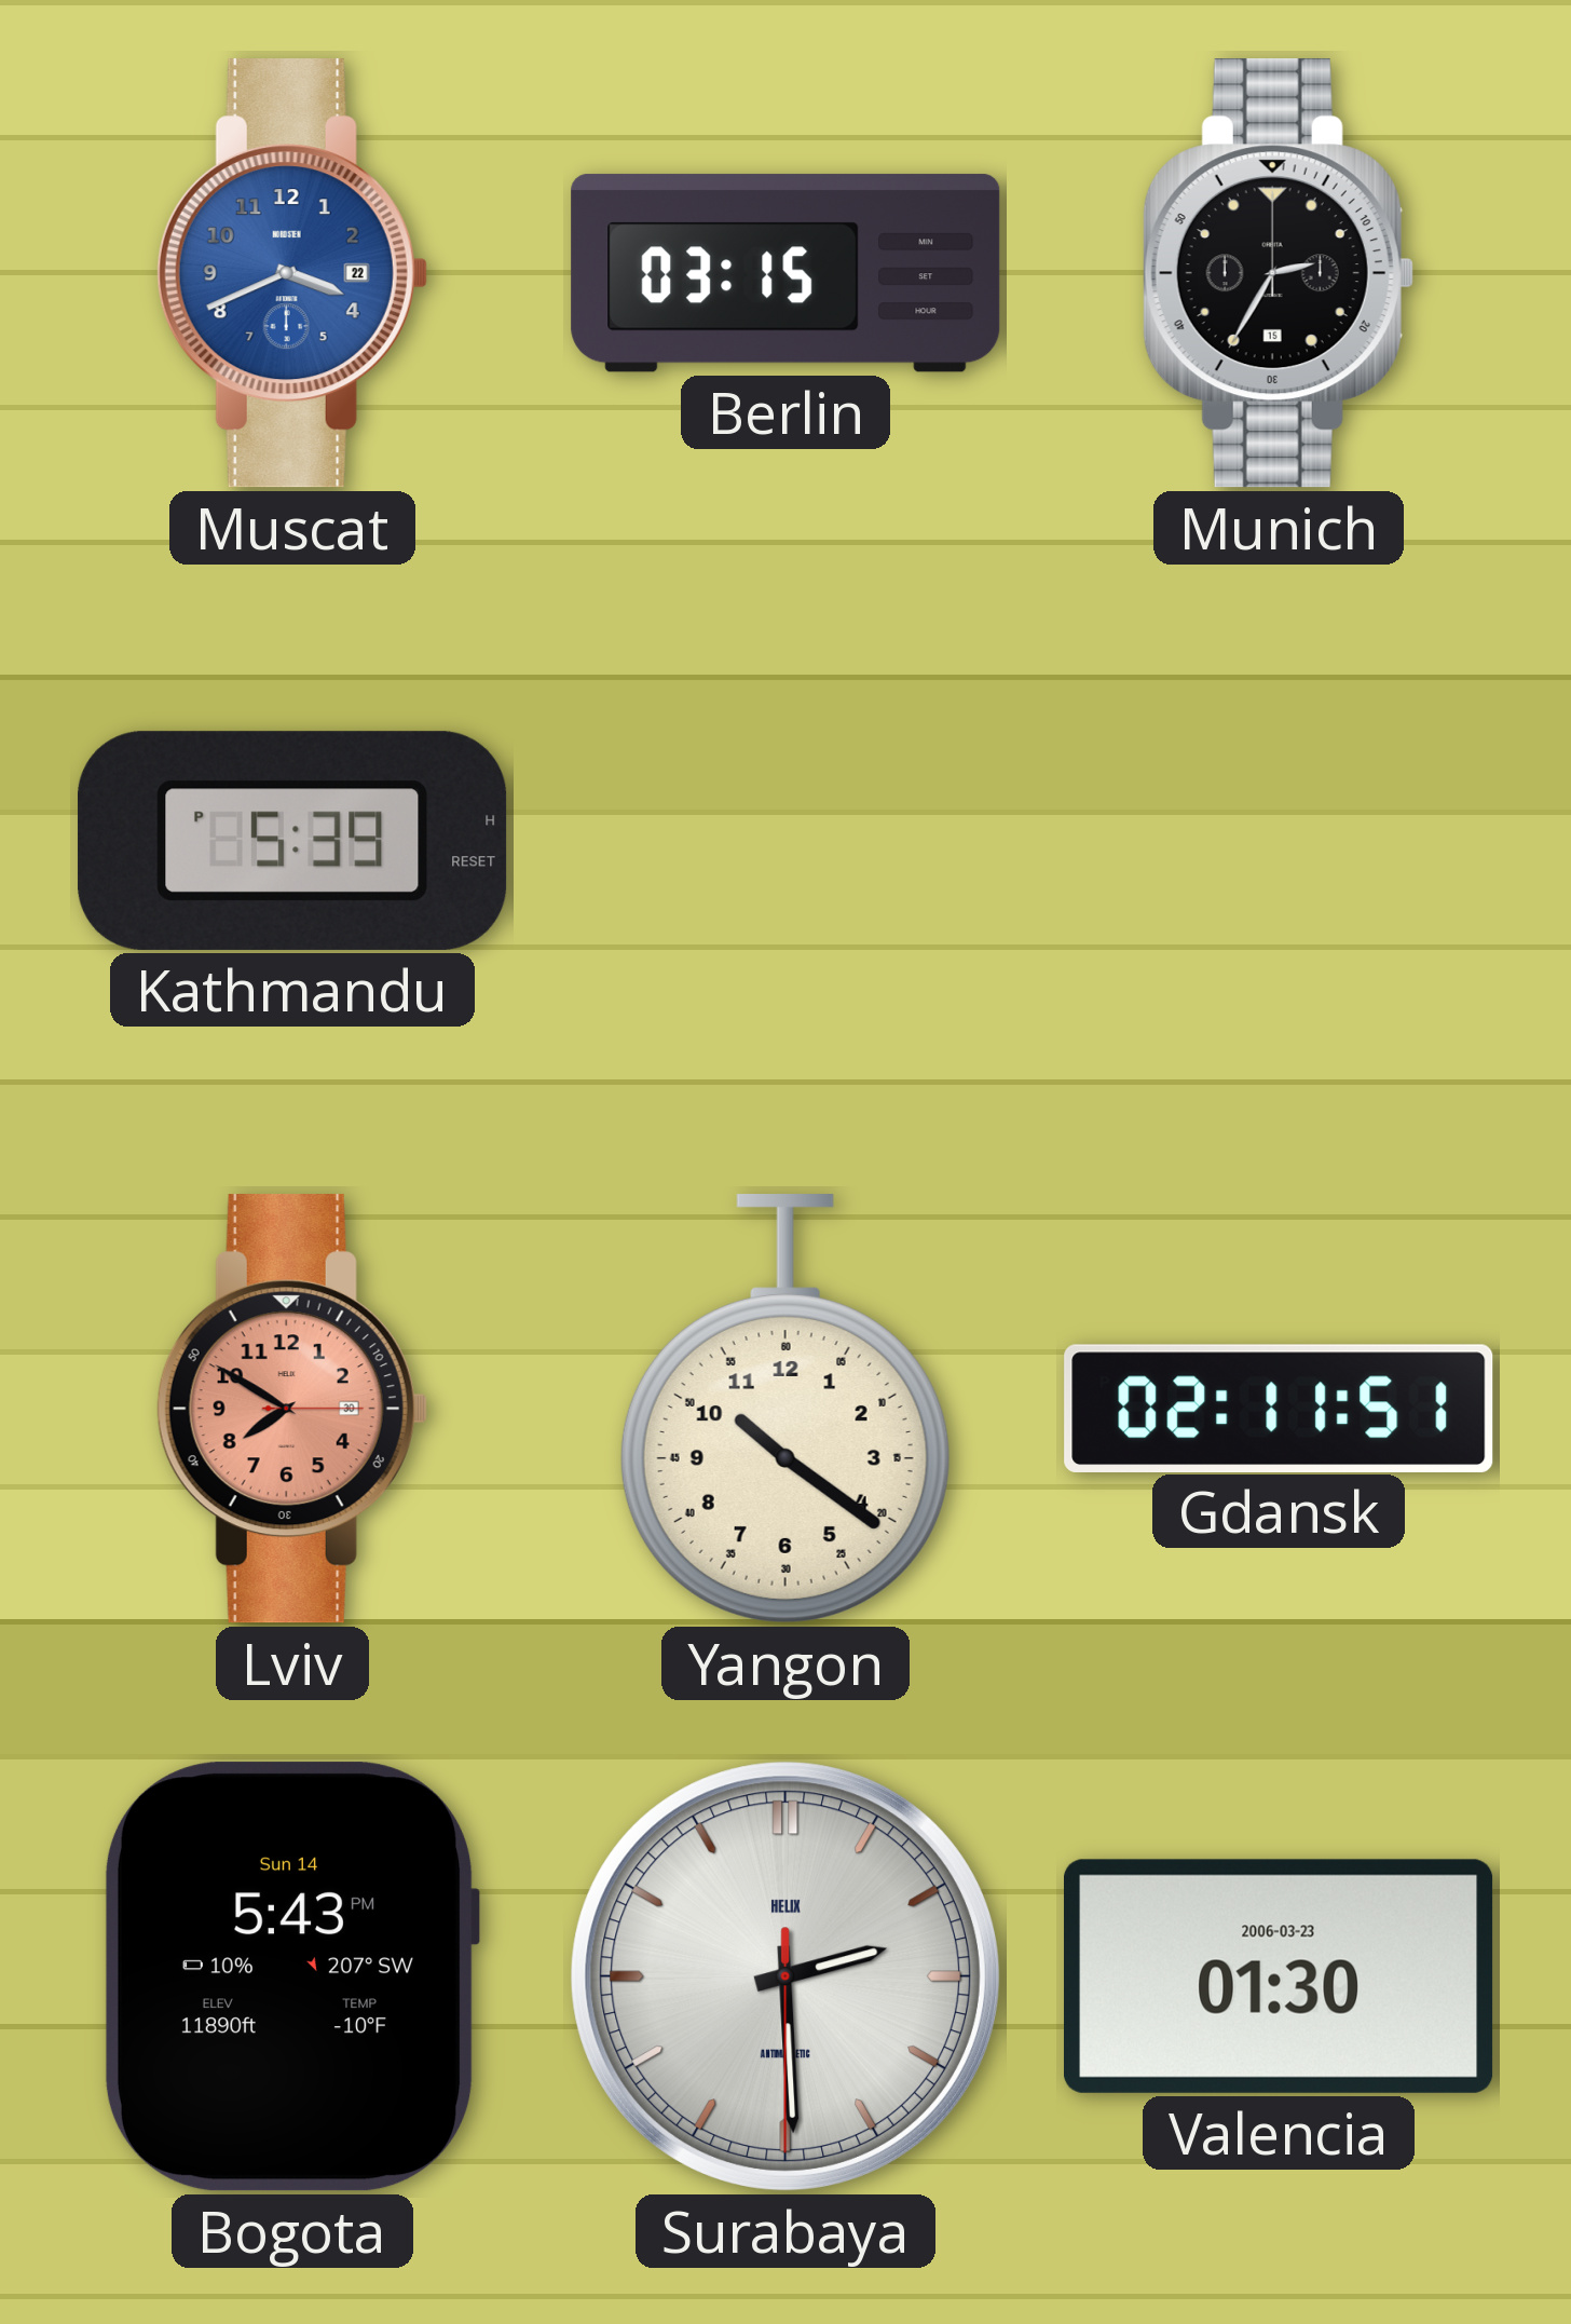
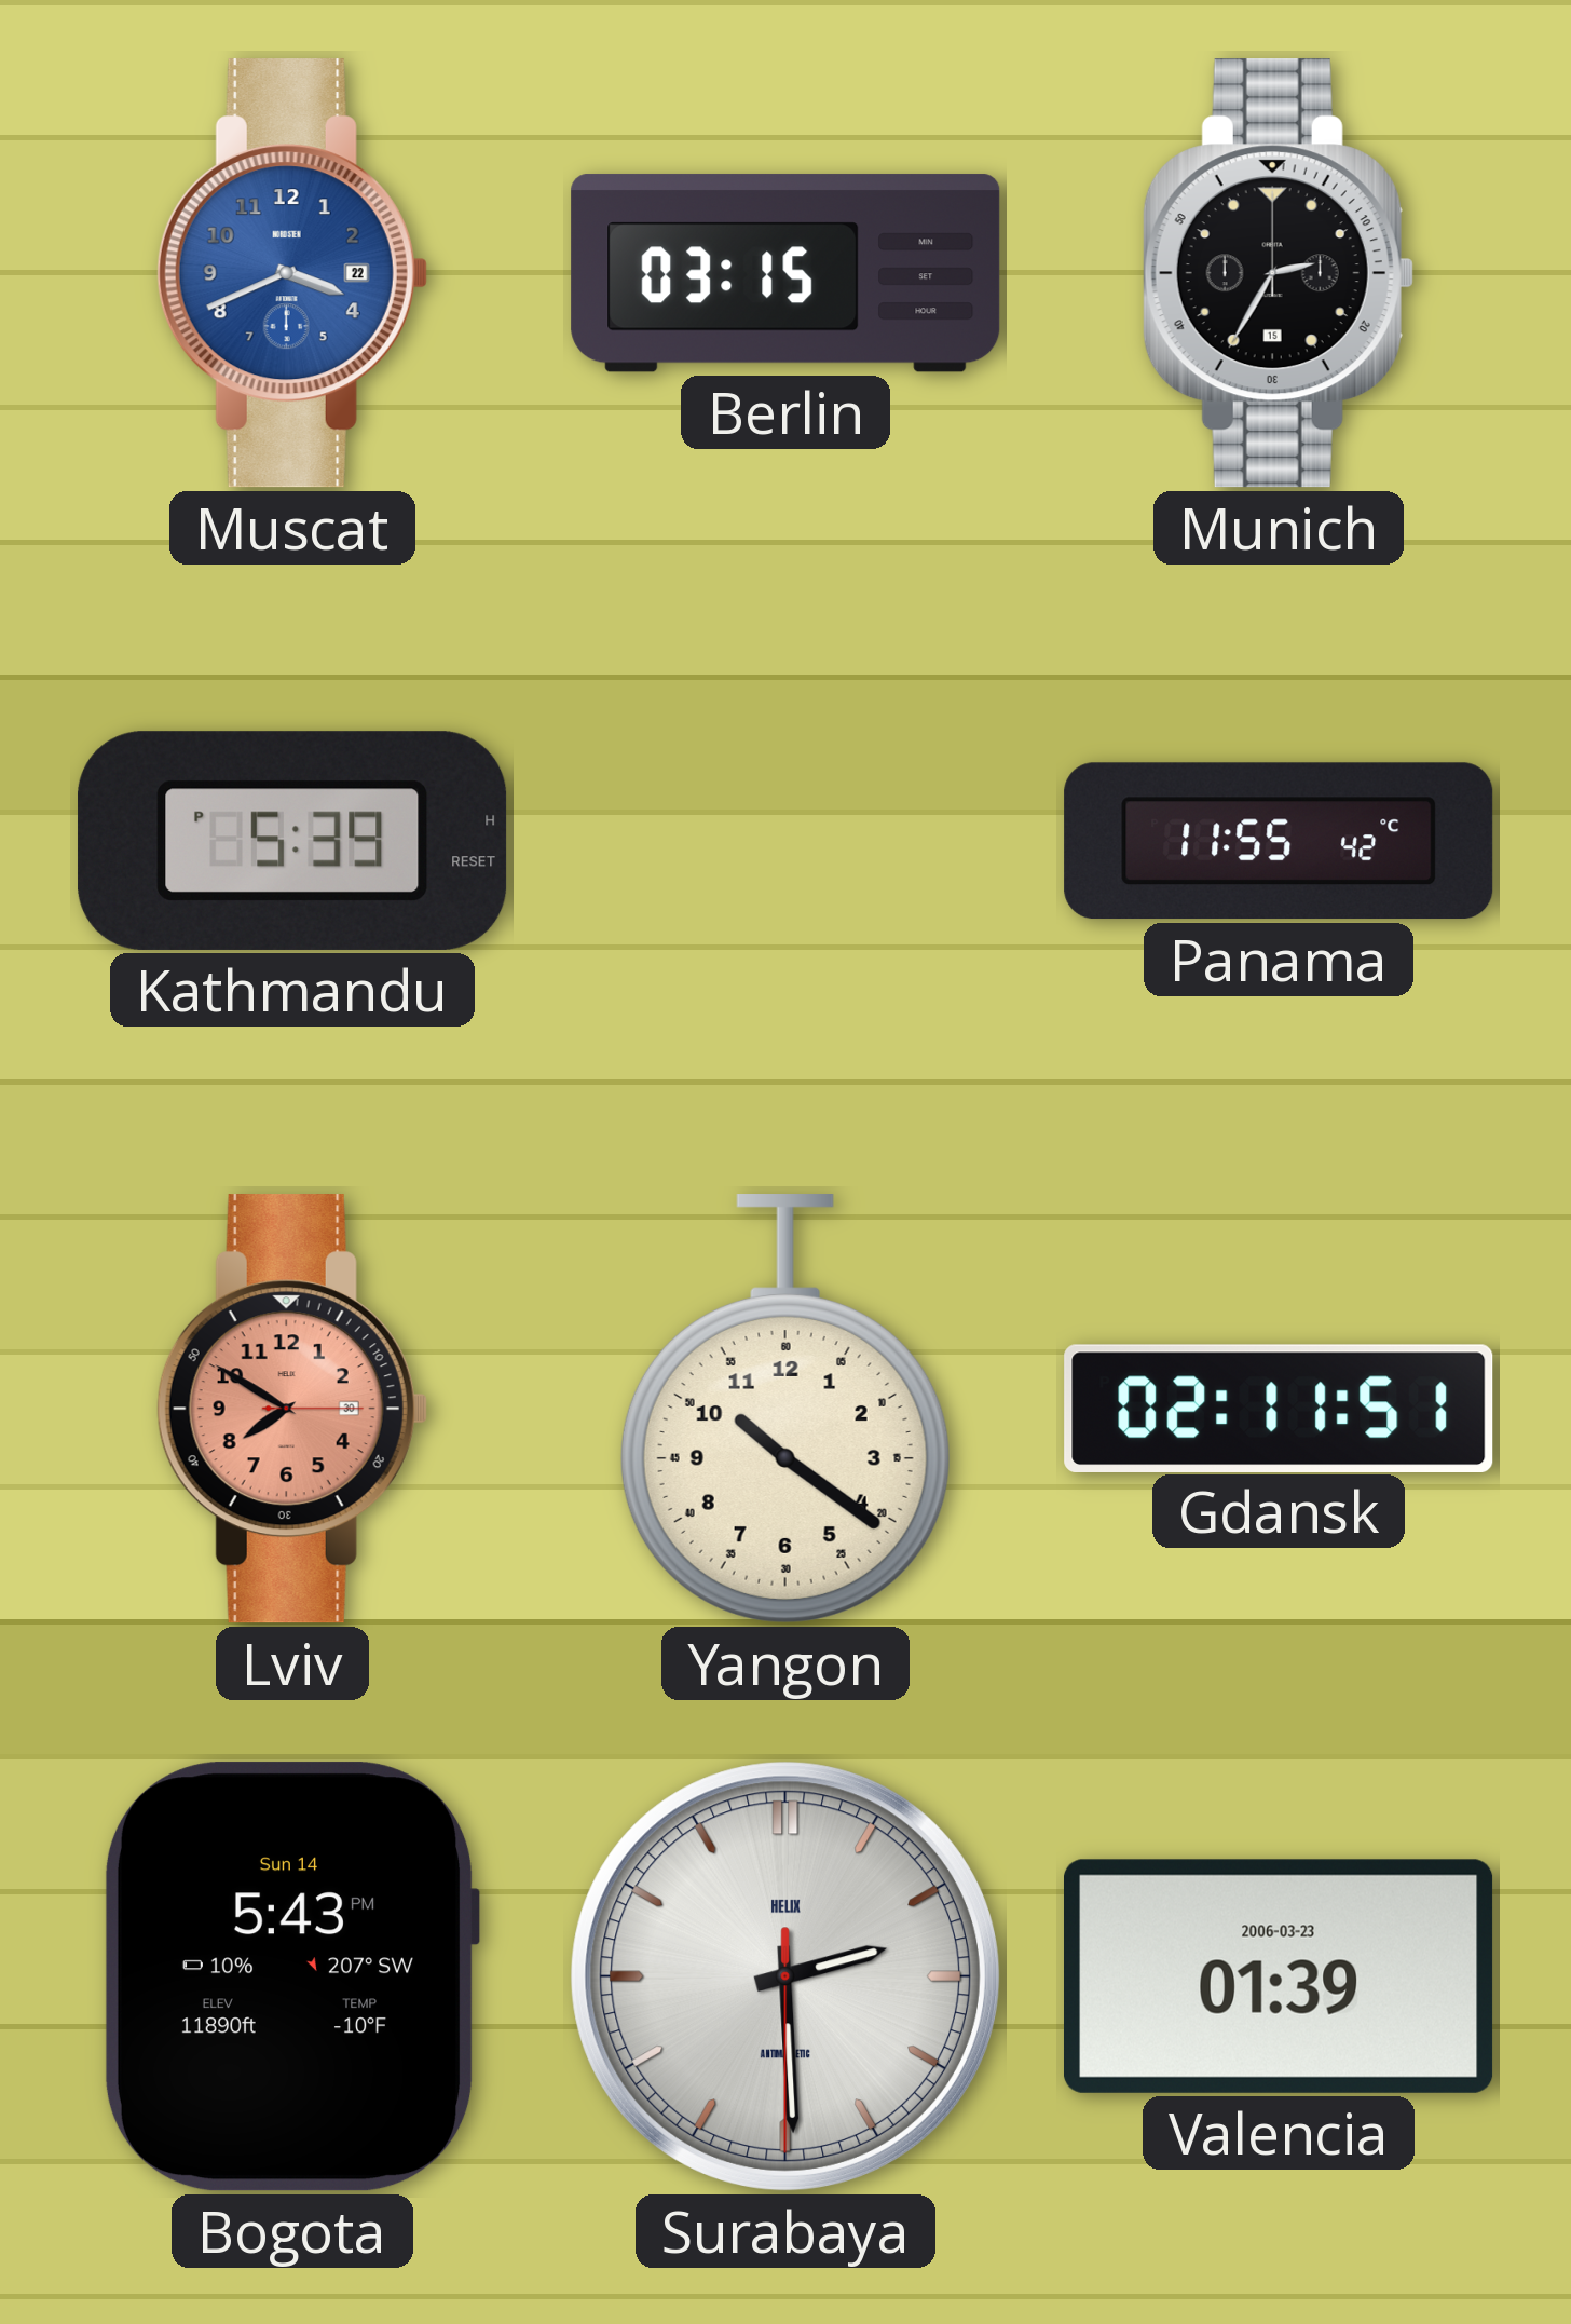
Panama: none -> 11:55
Valencia: 01:30 -> 01:39
